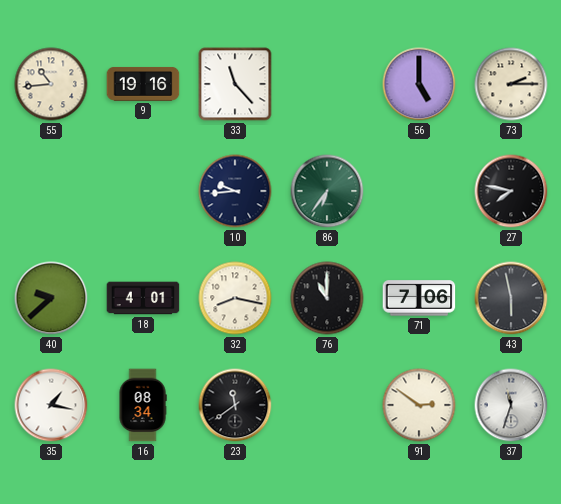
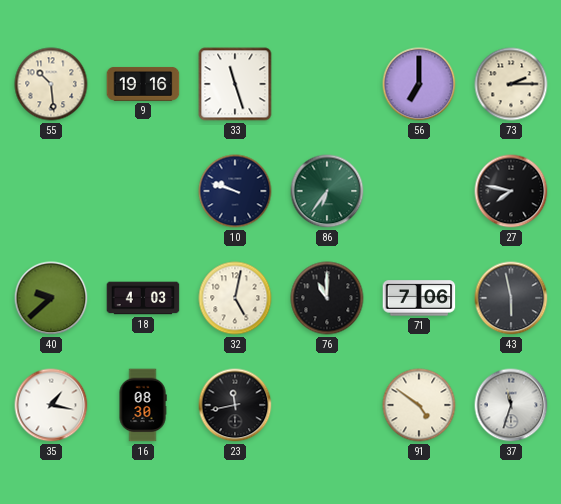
55: 10:44 -> 10:29
33: 11:23 -> 11:27
56: 5:00 -> 7:00
10: 9:44 -> 9:48
18: 4:01 -> 4:03
32: 8:17 -> 5:02
16: 08:34 -> 08:30
23: 11:39 -> 11:43
91: 2:51 -> 4:51
